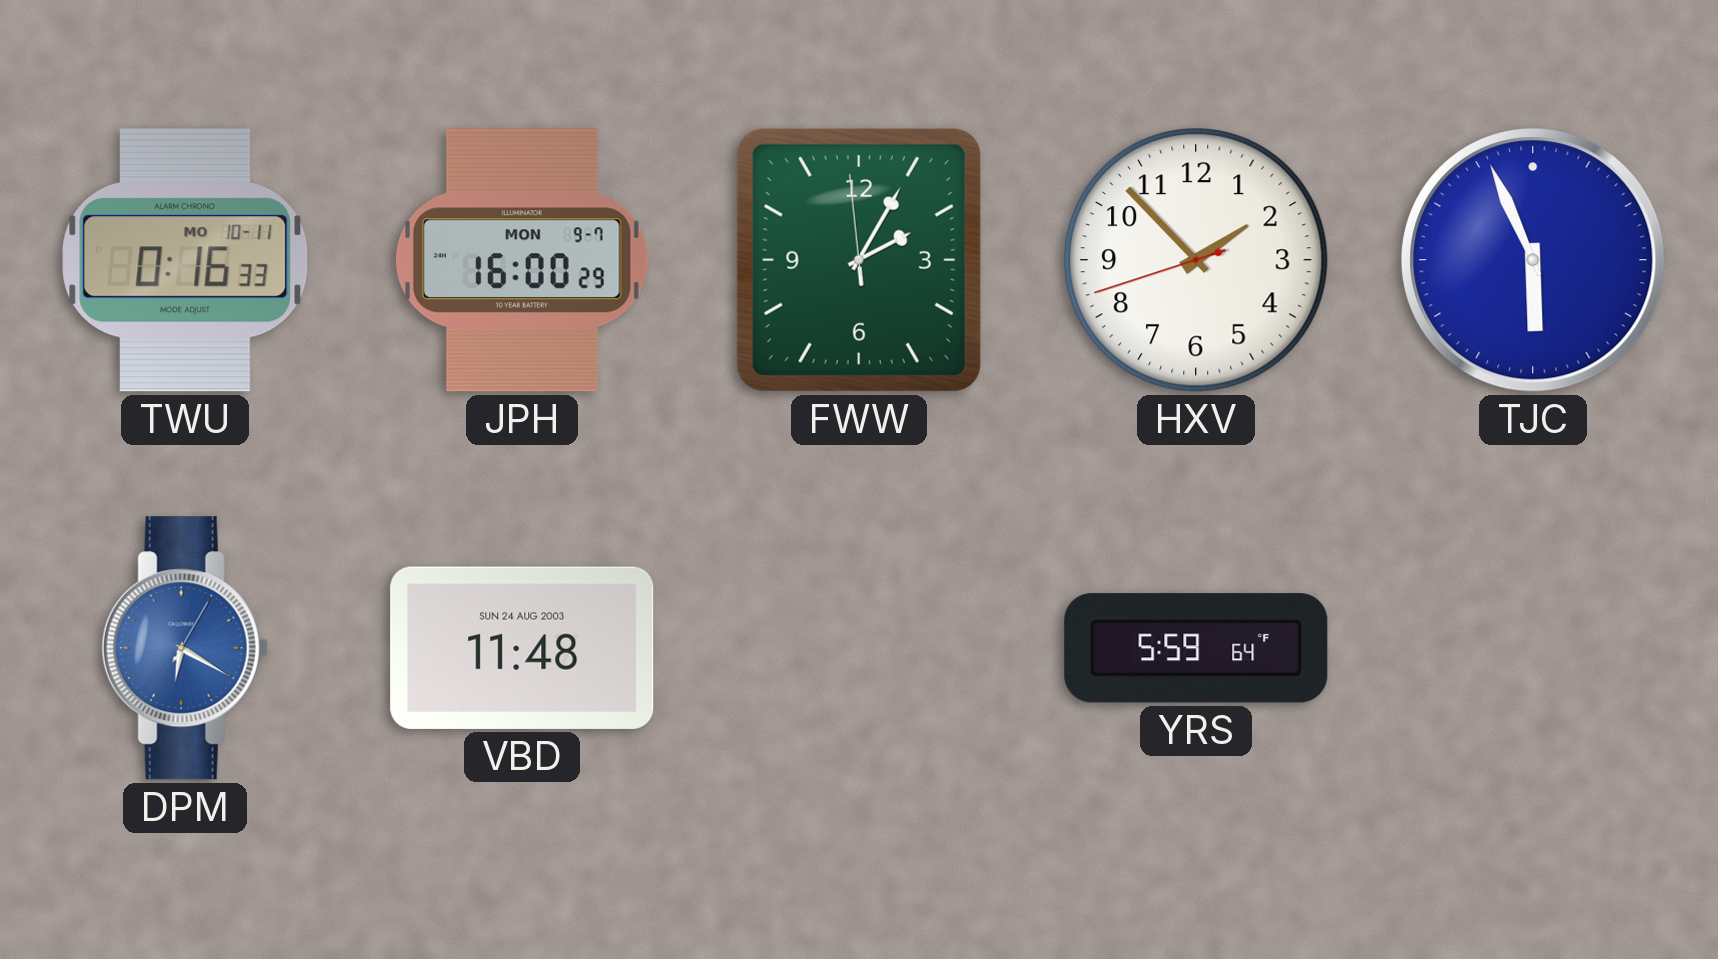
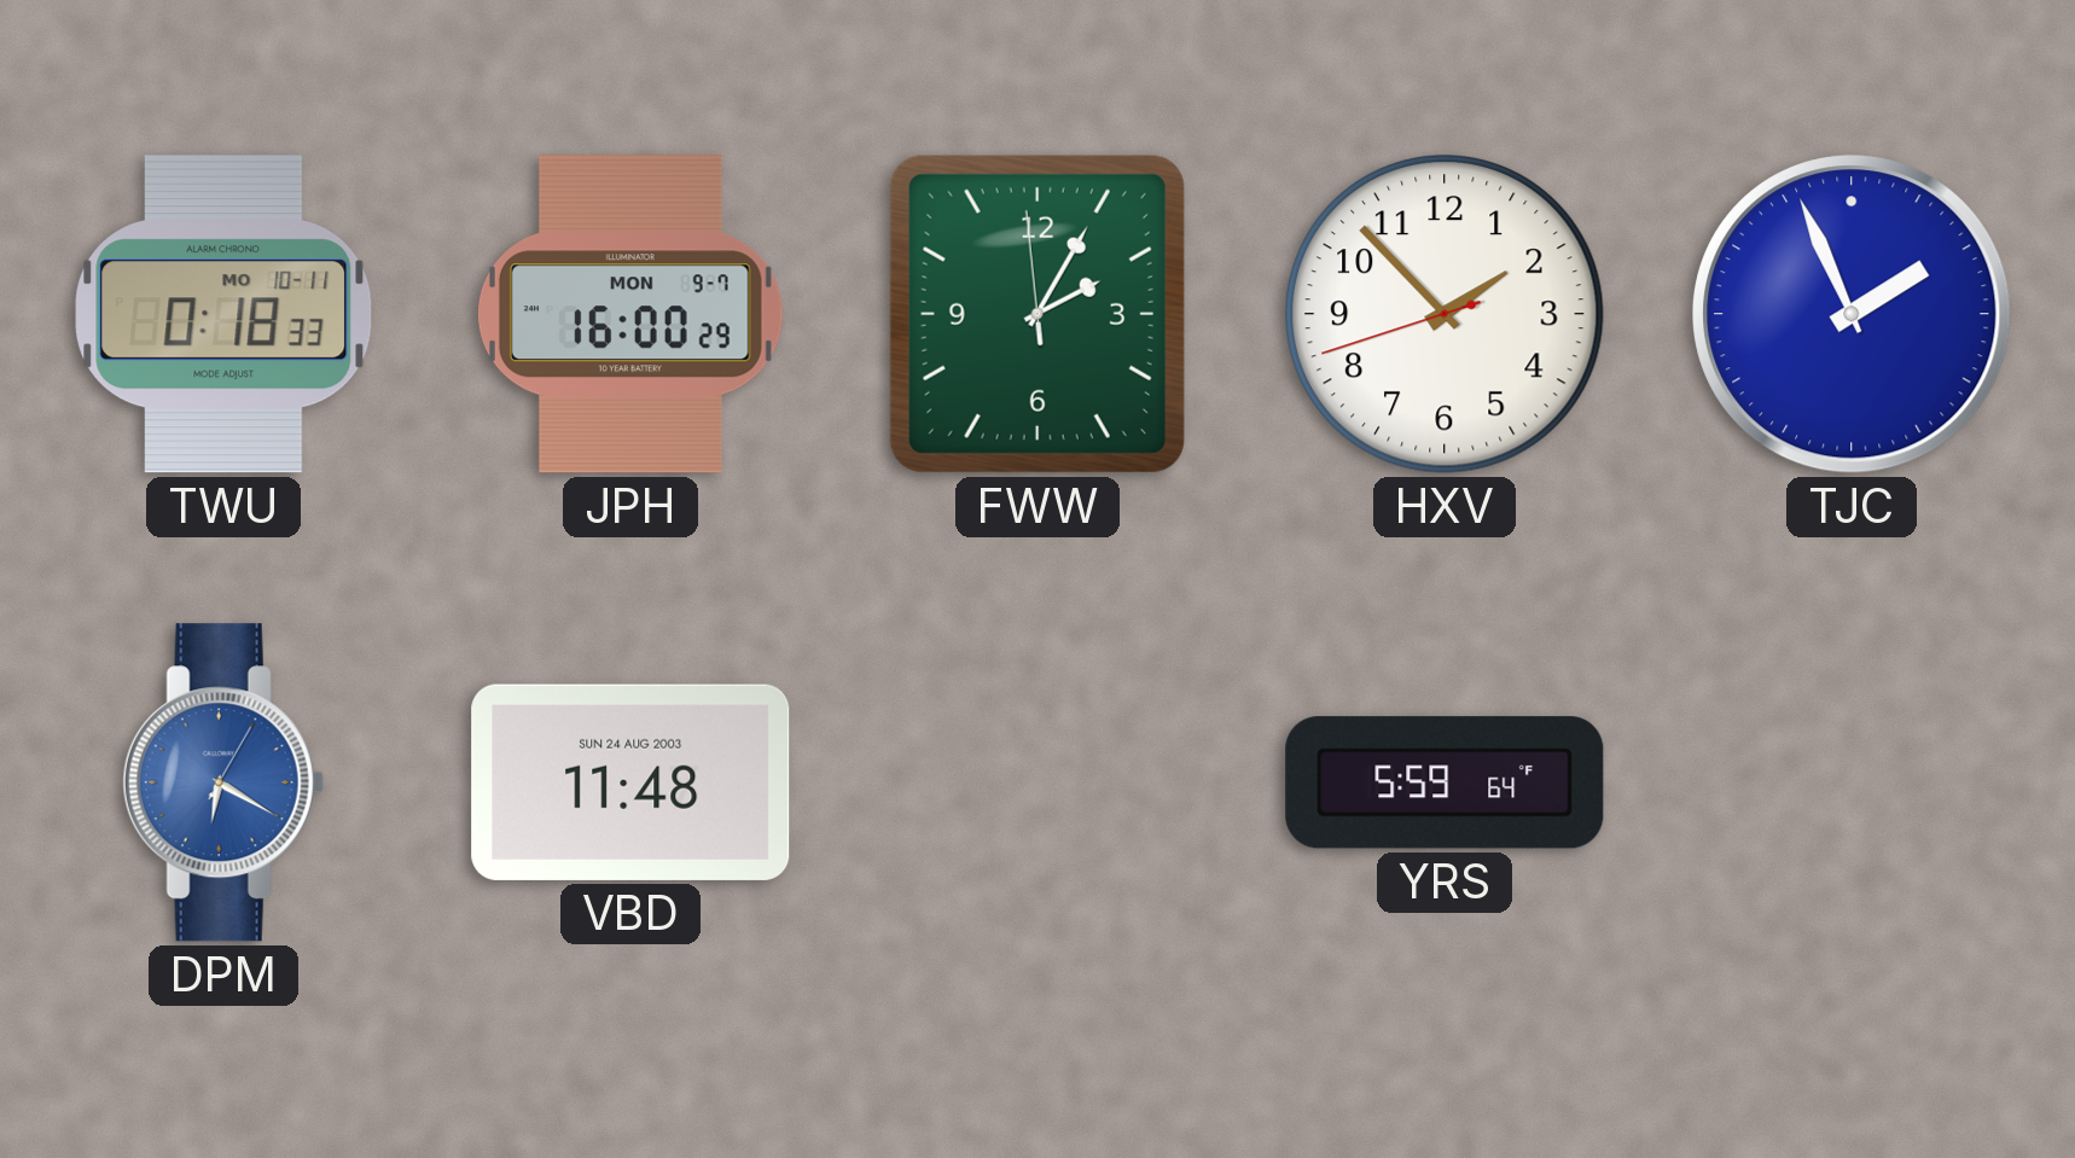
TWU: 0:16 -> 0:18
TJC: 5:56 -> 1:56
